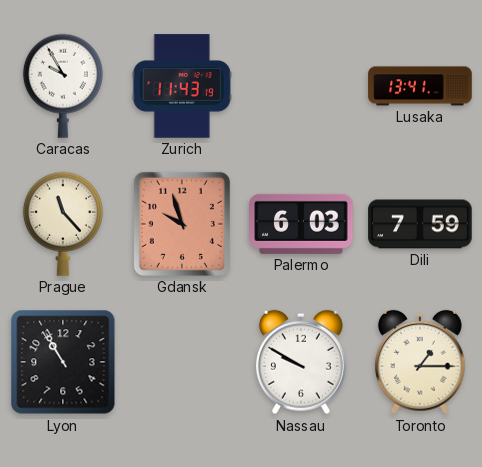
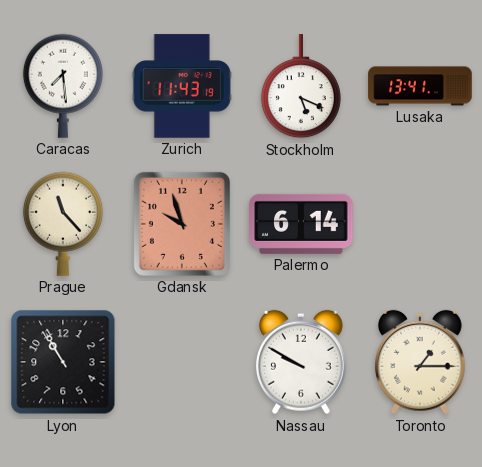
Caracas: 9:55 -> 7:29
Stockholm: none -> 5:19
Palermo: 6:03 -> 6:14
Dili: 7:59 -> none
